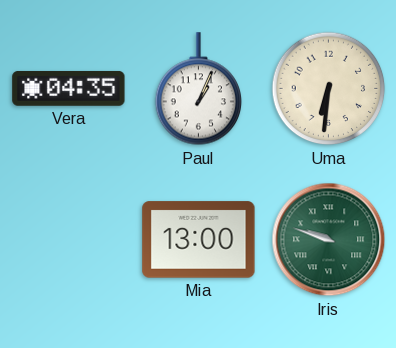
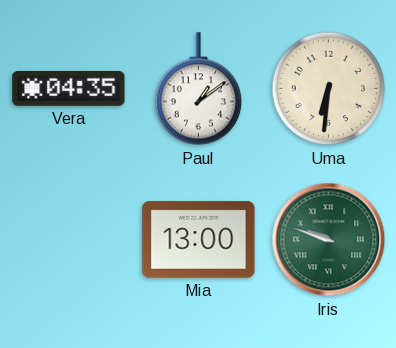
Paul: 1:04 -> 1:09
